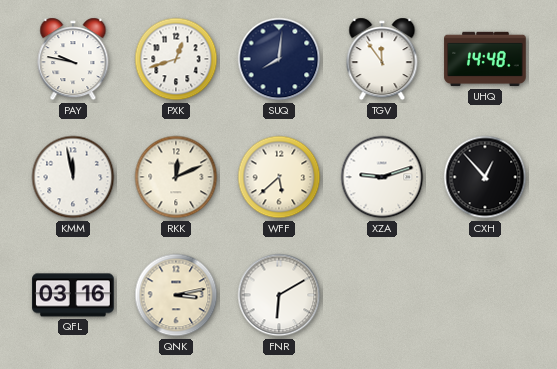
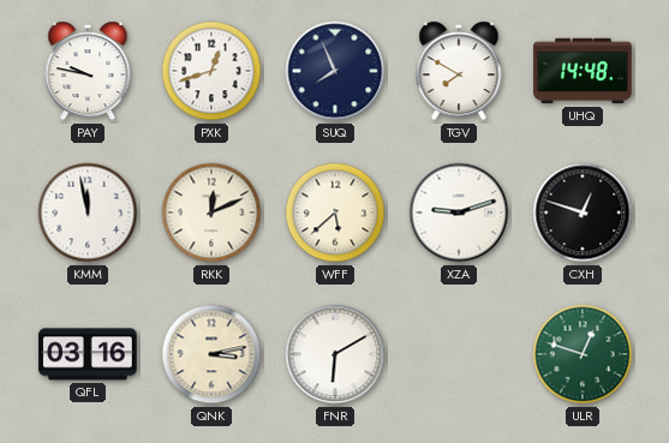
SUQ: 8:01 -> 7:56
TGV: 11:54 -> 7:50
CXH: 12:53 -> 12:48
ULR: none -> 12:48
